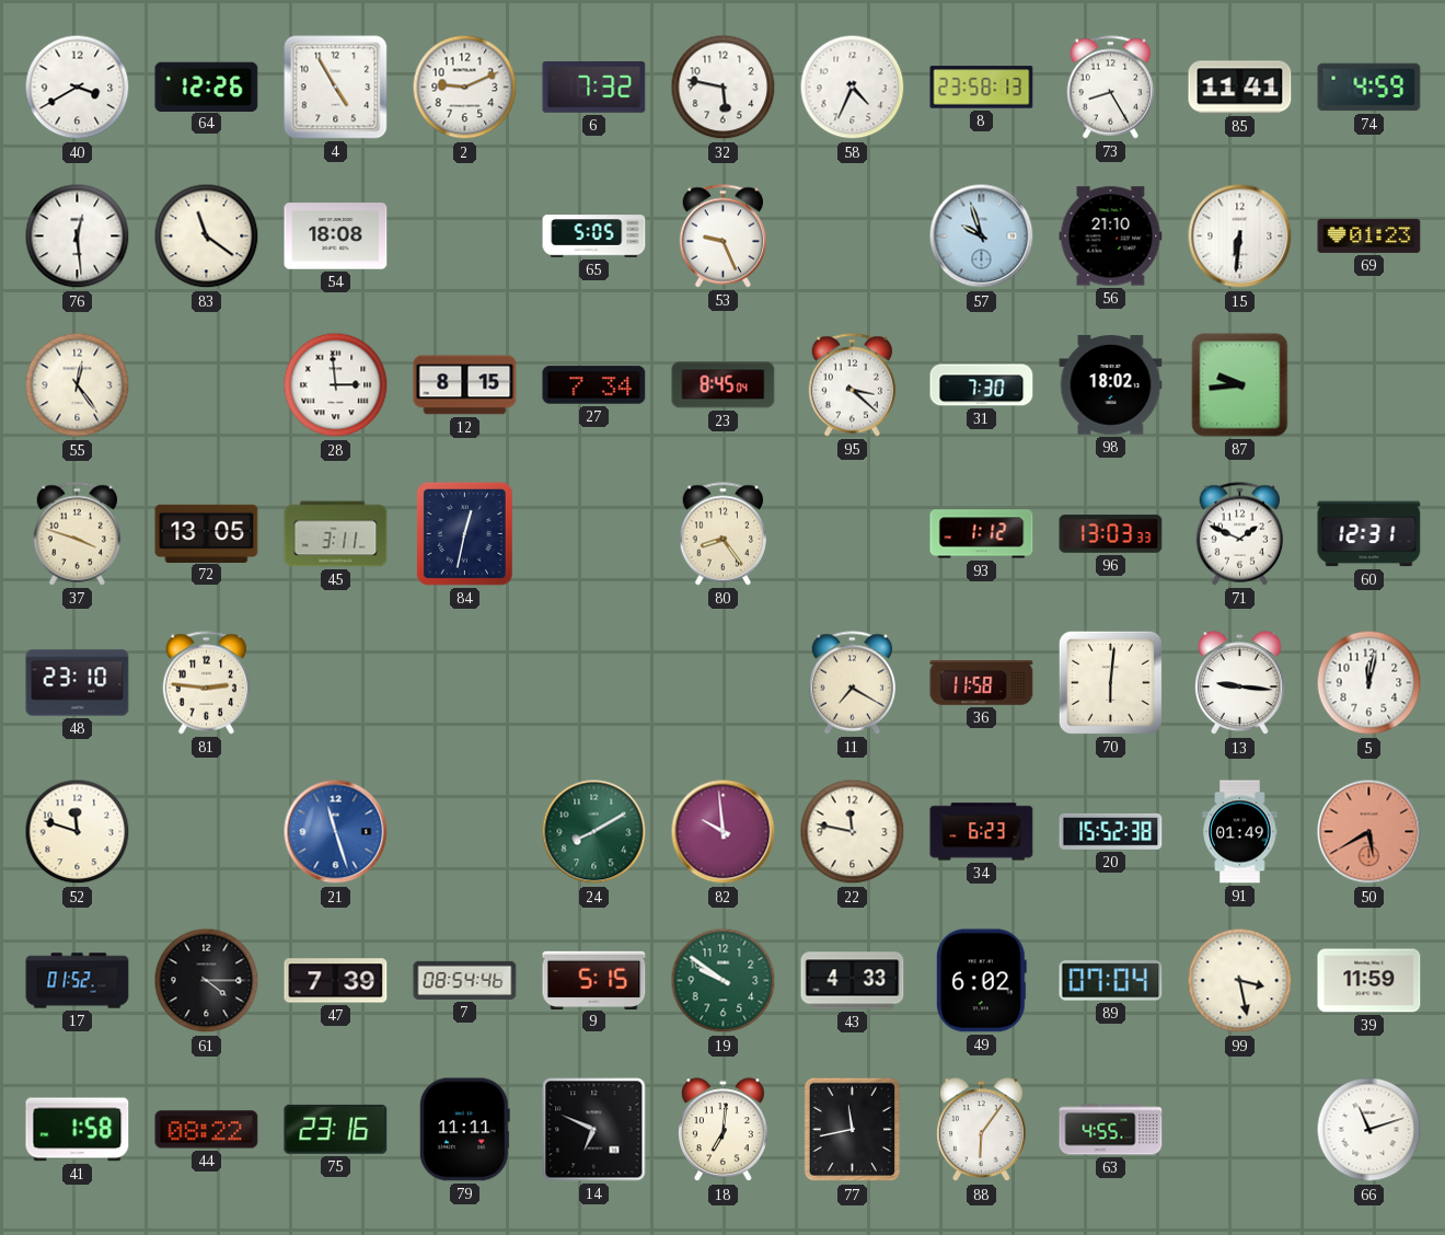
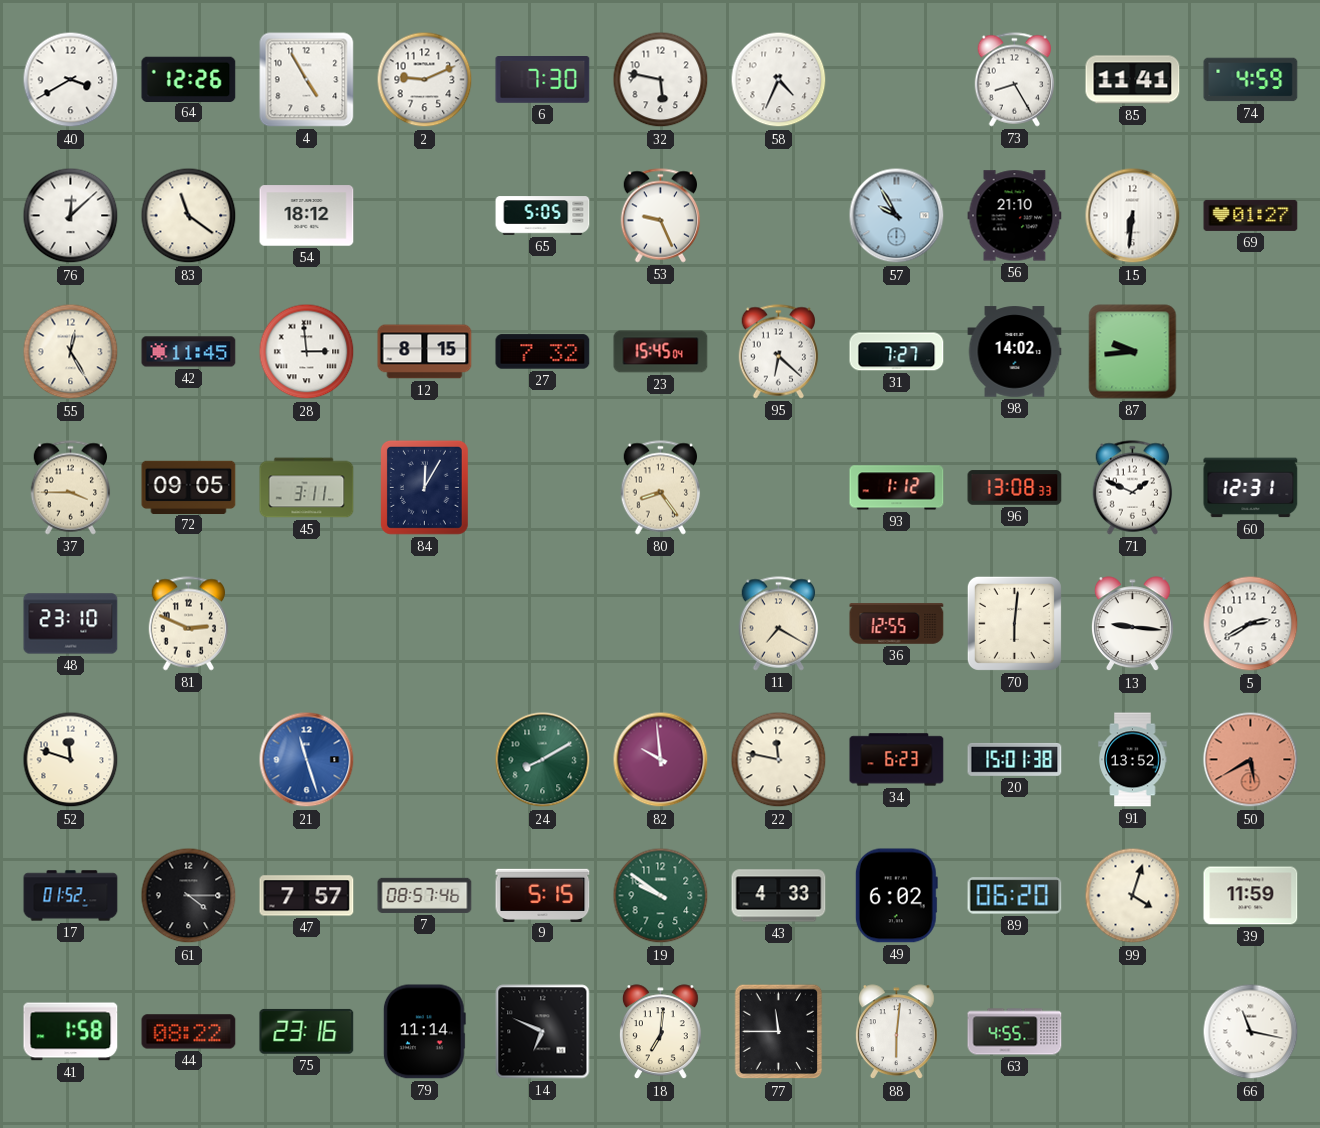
6: 7:32 -> 7:30
8: 23:58 -> none
76: 12:29 -> 12:08
54: 18:08 -> 18:12
57: 9:57 -> 9:55
69: 01:23 -> 01:27
55: 12:24 -> 12:25
42: none -> 11:45
27: 7:34 -> 7:32
23: 8:45 -> 15:45
95: 3:22 -> 6:22
31: 7:30 -> 7:27
98: 18:02 -> 14:02
37: 3:48 -> 3:45
72: 13:05 -> 09:05
84: 12:32 -> 12:05
96: 13:03 -> 13:08
81: 2:46 -> 2:49
36: 11:58 -> 12:55
5: 12:02 -> 2:40
20: 15:52 -> 15:01
91: 01:49 -> 13:52
47: 7:39 -> 7:57
7: 08:54 -> 08:57
89: 07:04 -> 06:20
99: 3:28 -> 4:03
79: 11:11 -> 11:14
77: 11:43 -> 11:45
88: 6:06 -> 6:01
66: 11:12 -> 11:17
